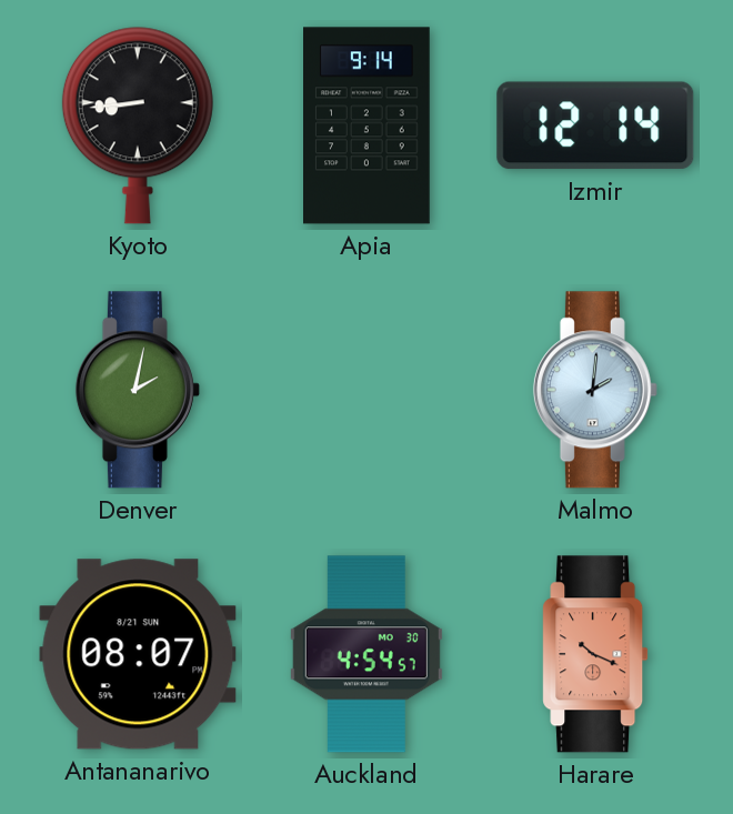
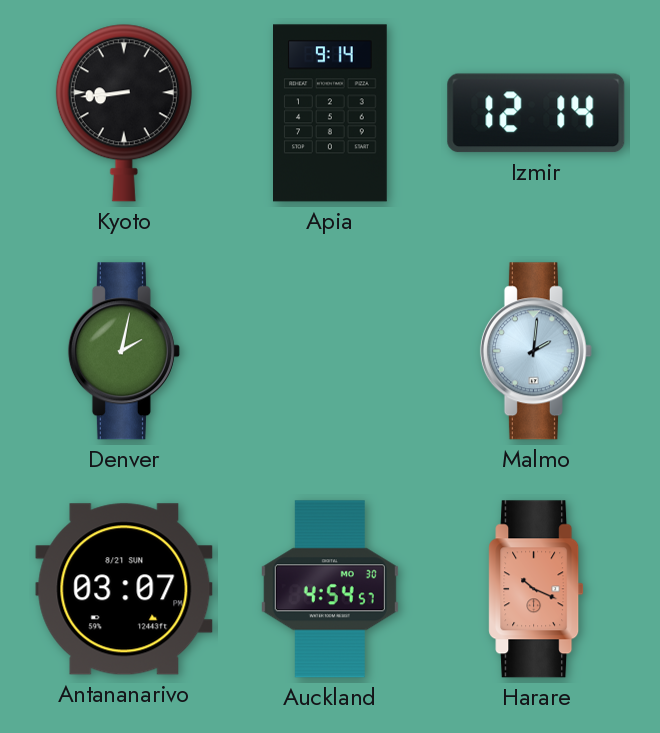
Antananarivo: 08:07 -> 03:07
